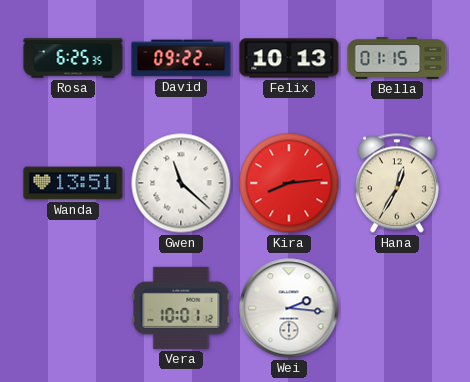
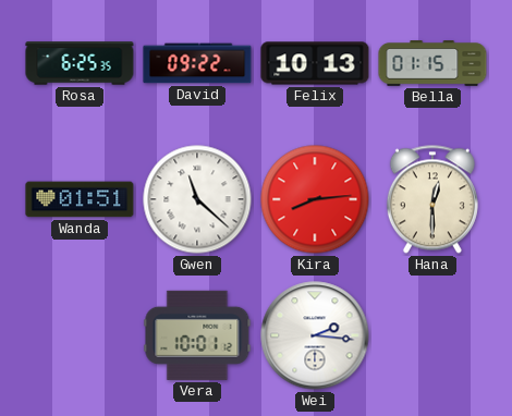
Wanda: 13:51 -> 01:51
Hana: 12:35 -> 12:30
